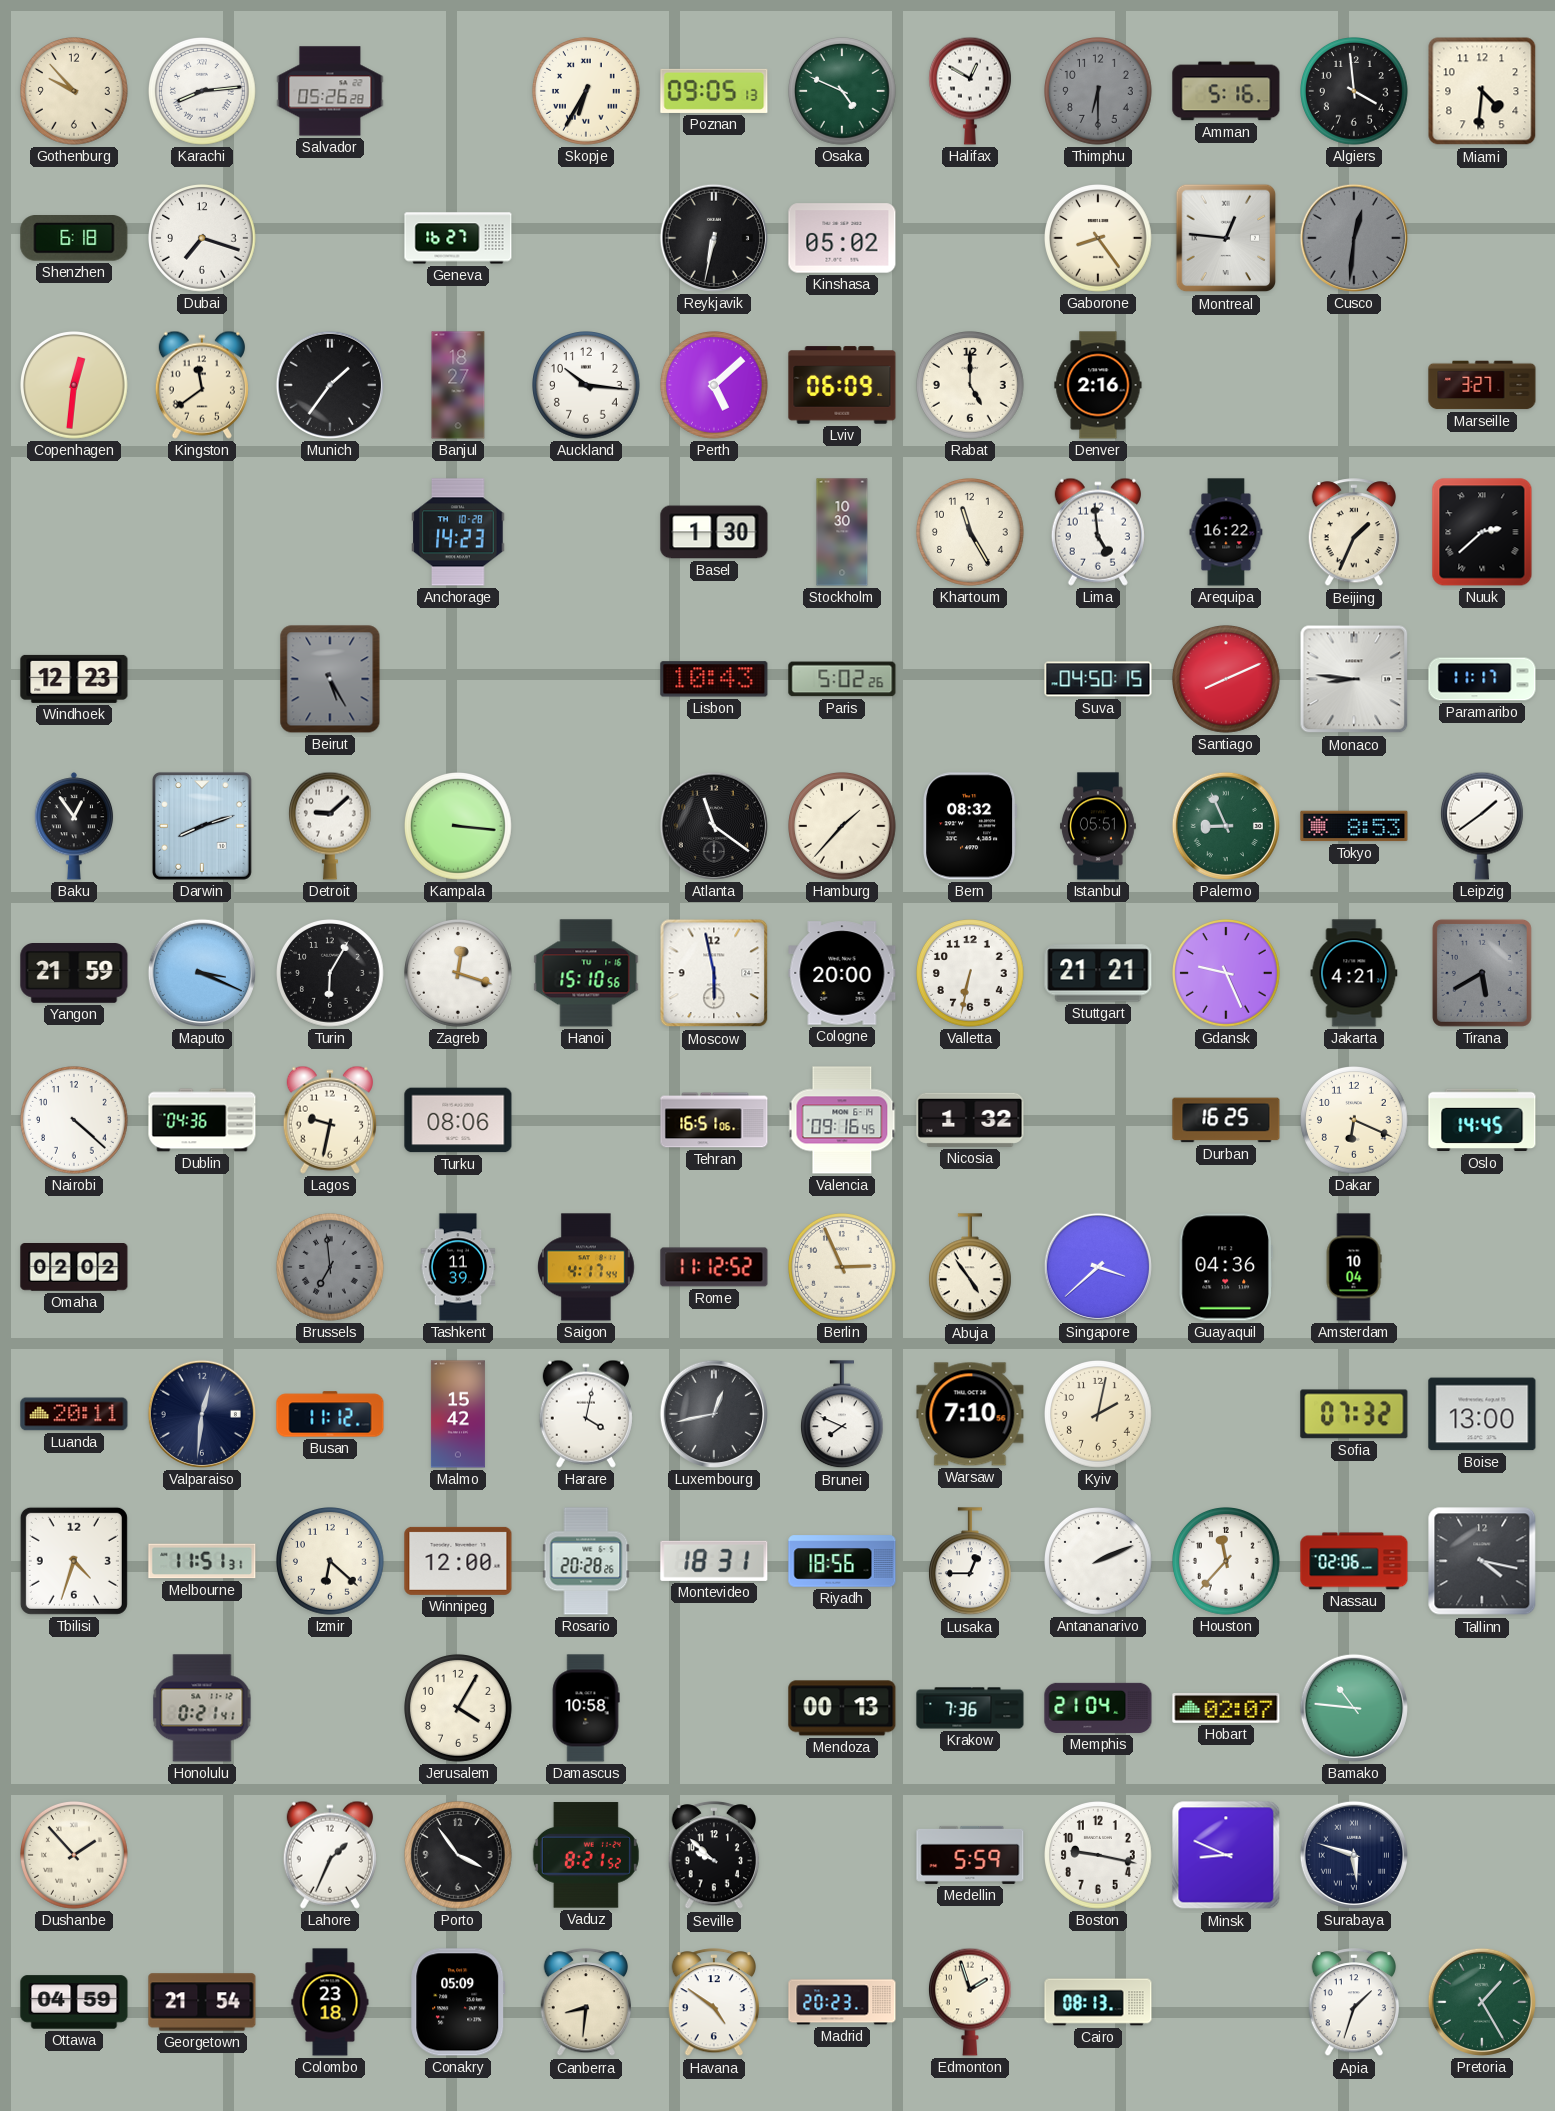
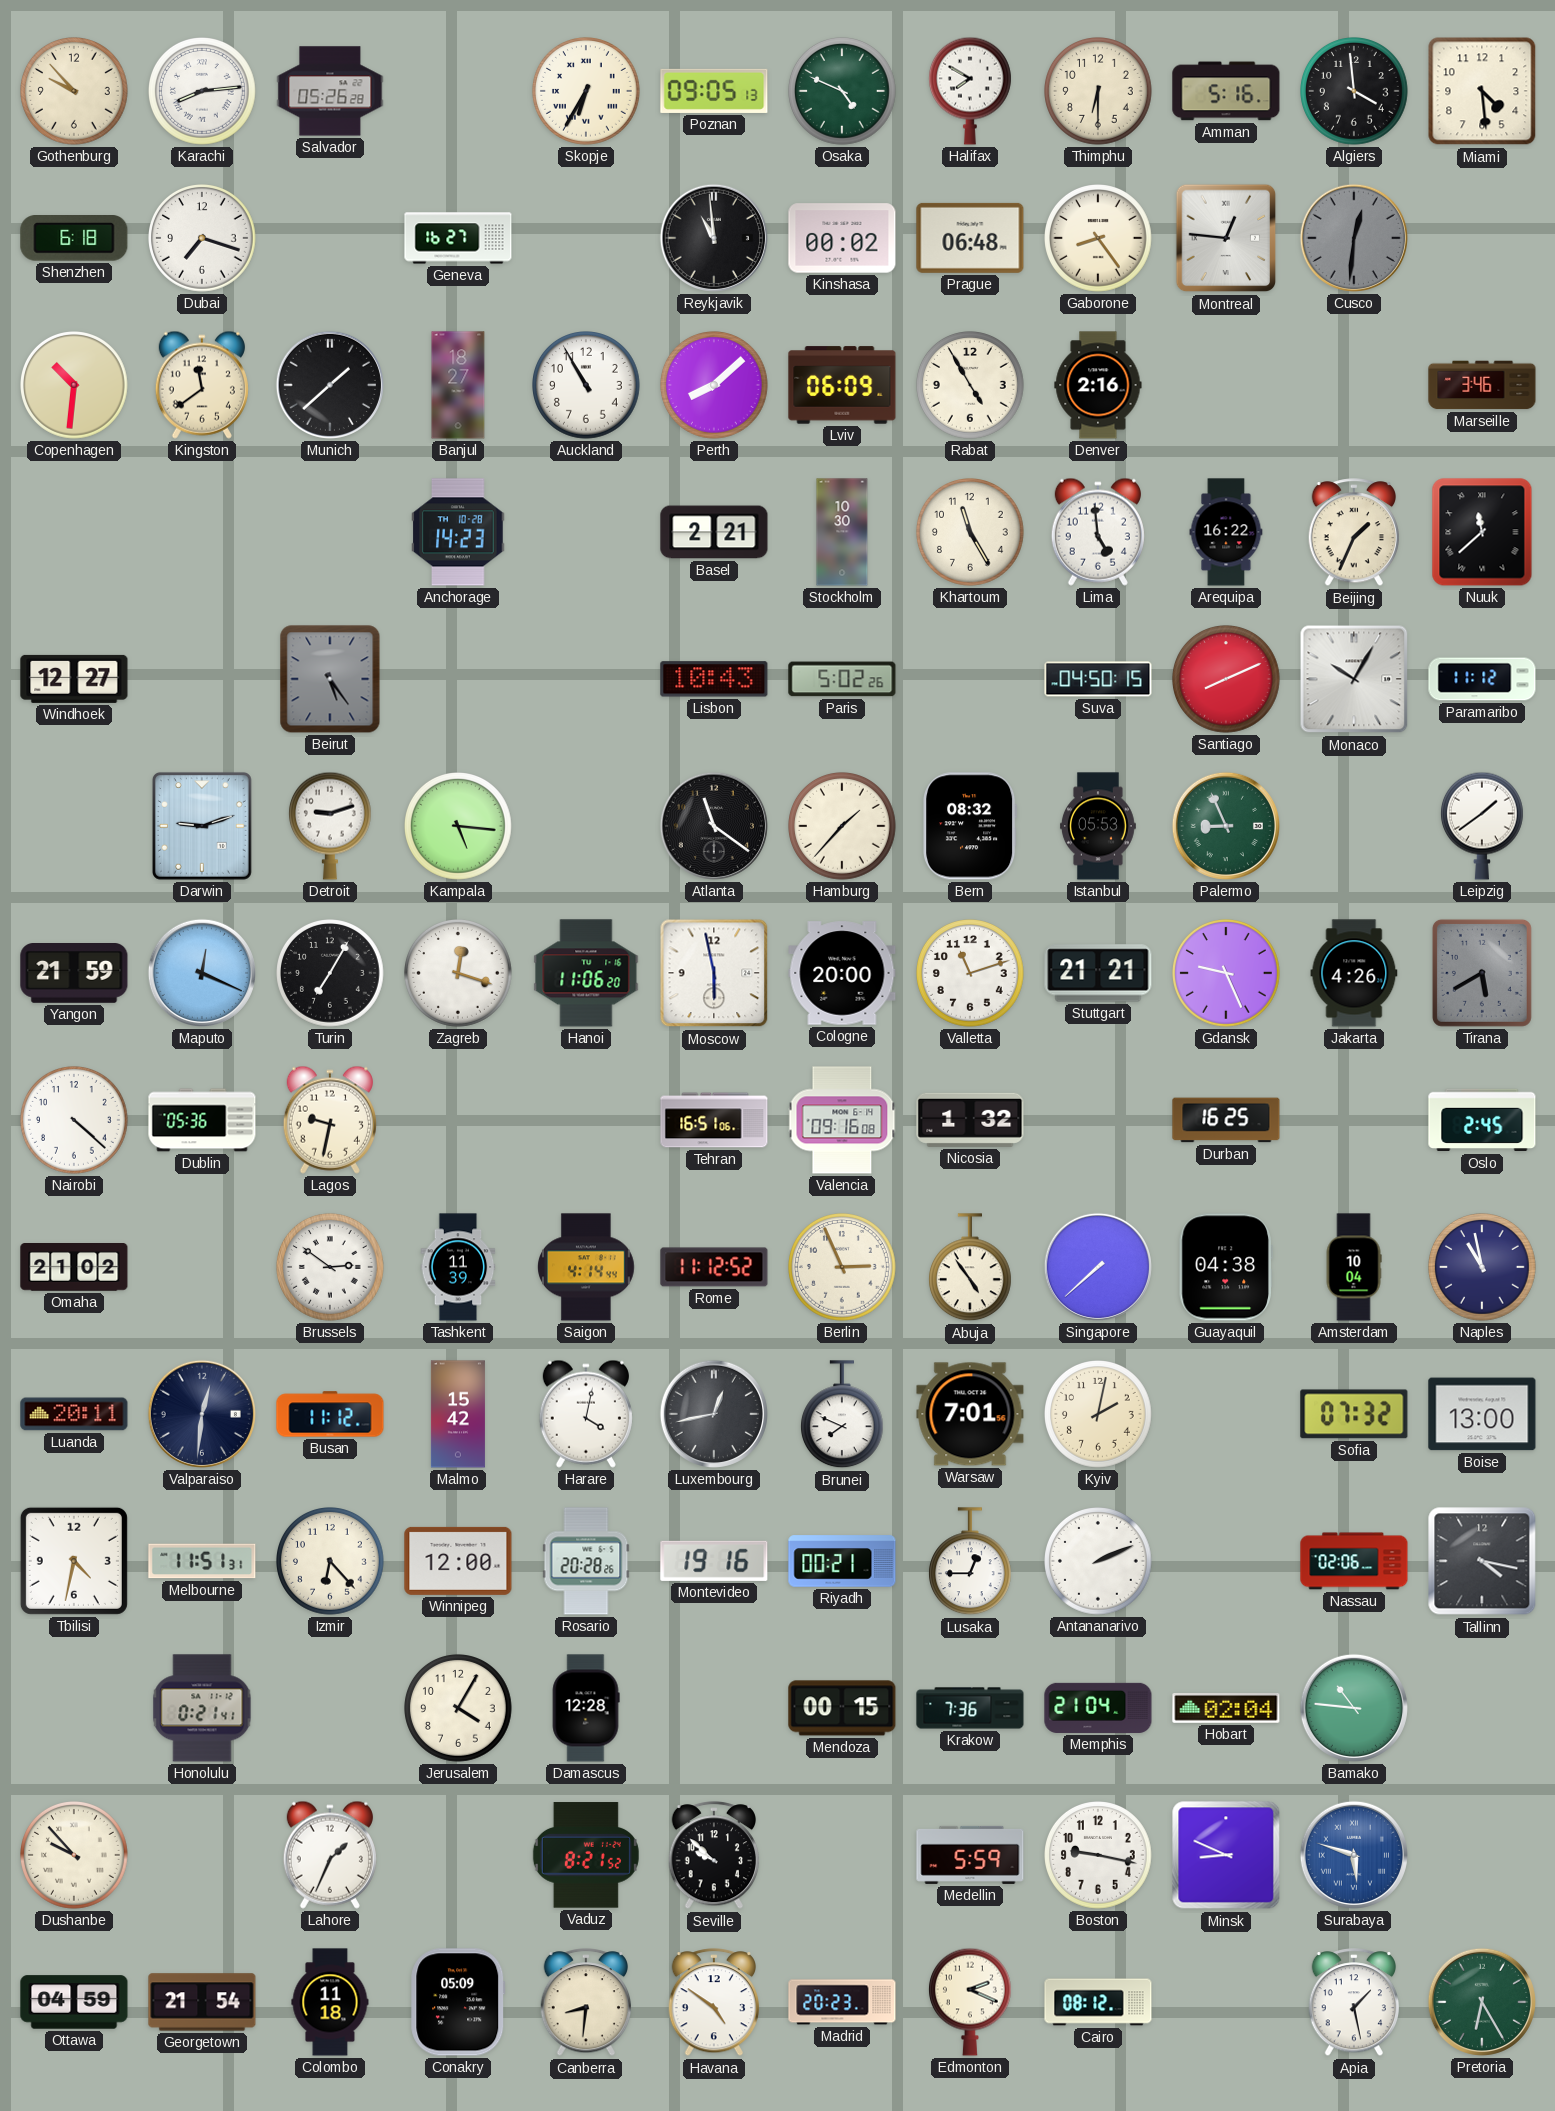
Halifax: 12:50 -> 7:50
Thimphu dial: grey -> cream
Miami: 4:31 -> 4:29
Reykjavik: 6:32 -> 10:59
Kinshasa: 05:02 -> 00:02
Prague: none -> 06:48
Copenhagen: 12:31 -> 10:31
Munich: 1:36 -> 1:38
Auckland: 10:16 -> 10:55
Perth: 5:08 -> 8:08
Rabat: 5:00 -> 4:55
Marseille: 3:27 -> 3:46
Basel: 1:30 -> 2:21
Nuuk: 2:38 -> 11:38
Windhoek: 12:23 -> 12:27
Beirut: 5:25 -> 5:24
Monaco: 8:46 -> 10:05
Paramaribo: 11:17 -> 11:12
Baku: 12:54 -> none
Darwin: 8:12 -> 9:12
Detroit: 9:08 -> 9:12
Kampala: 3:16 -> 5:16
Istanbul: 05:51 -> 05:53
Tokyo: 8:53 -> none
Maputo: 3:19 -> 12:19
Turin: 6:05 -> 7:05
Hanoi: 15:10 -> 11:06
Valletta: 6:32 -> 11:12
Jakarta: 4:21 -> 4:26
Dublin: 04:36 -> 05:36
Turku: 08:06 -> none
Valencia: 09:16:45 -> 09:16:08
Dakar: 6:19 -> none
Oslo: 14:45 -> 2:45
Omaha: 02:02 -> 21:02
Brussels: 6:59 -> 2:51
Brussels dial: grey -> white
Saigon: 4:17 -> 4:14
Singapore: 3:38 -> 7:38
Guayaquil: 04:36 -> 04:38
Naples: none -> 10:58
Warsaw: 7:10 -> 7:01
Tbilisi: 4:33 -> 4:32
Izmir: 6:22 -> 6:23
Montevideo: 18:31 -> 19:16
Riyadh: 18:56 -> 00:21
Houston: 11:37 -> none
Damascus: 10:58 -> 12:28
Mendoza: 00:13 -> 00:15
Hobart: 02:07 -> 02:04
Dushanbe: 1:53 -> 9:53
Porto: 3:54 -> none
Surabaya dial: navy -> blue
Colombo: 23:18 -> 11:18
Edmonton: 1:57 -> 2:19
Cairo: 08:13 -> 08:12
Apia: 1:33 -> 1:28
Pretoria: 1:25 -> 6:25
